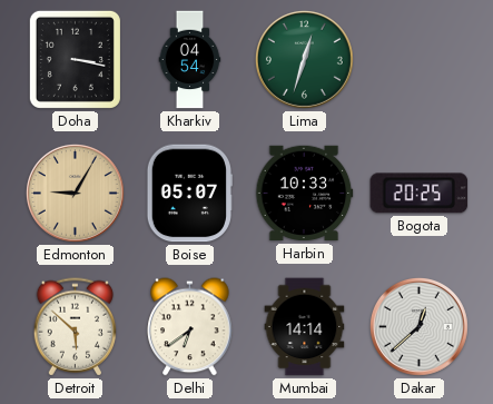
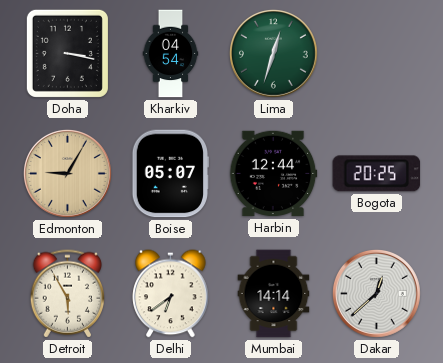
Harbin: 10:33 -> 12:44
Detroit: 5:52 -> 5:55
